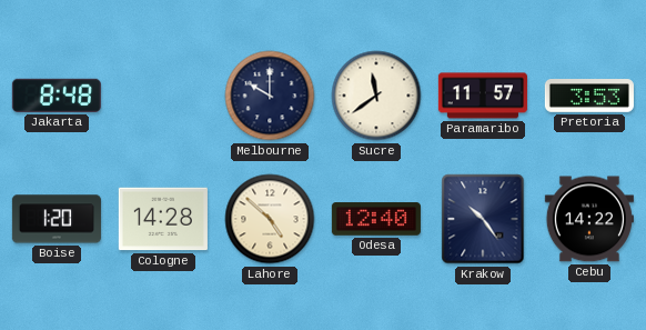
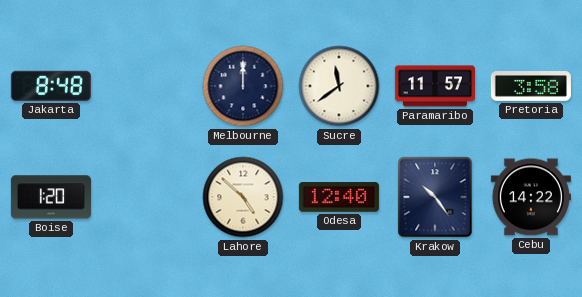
Melbourne: 10:00 -> 12:00
Pretoria: 3:53 -> 3:58
Cologne: 14:28 -> none
